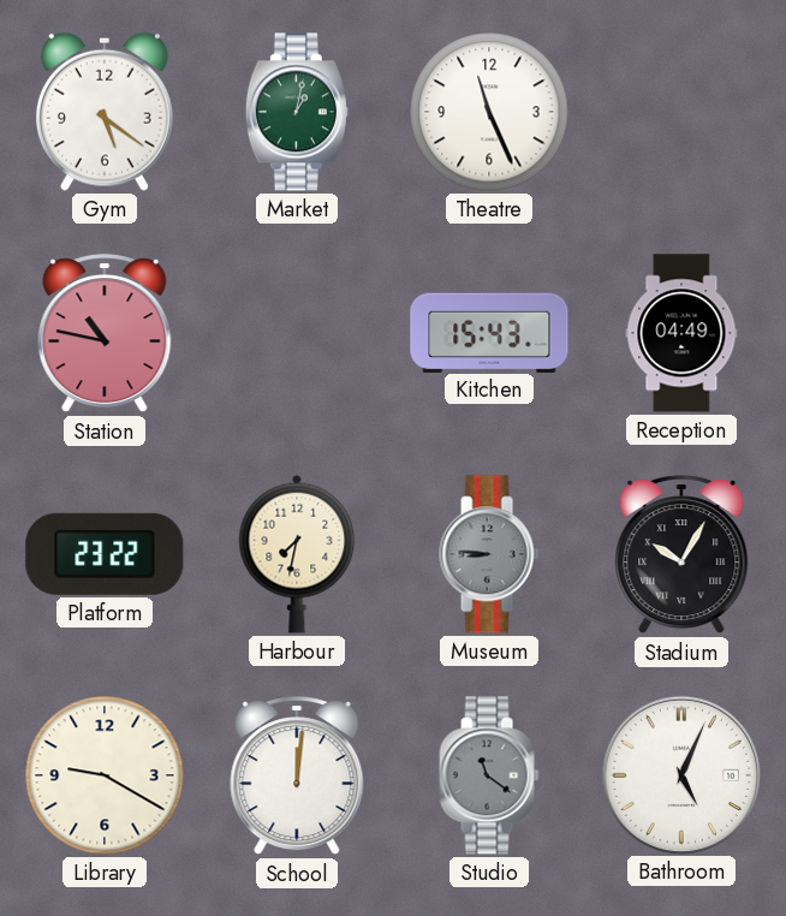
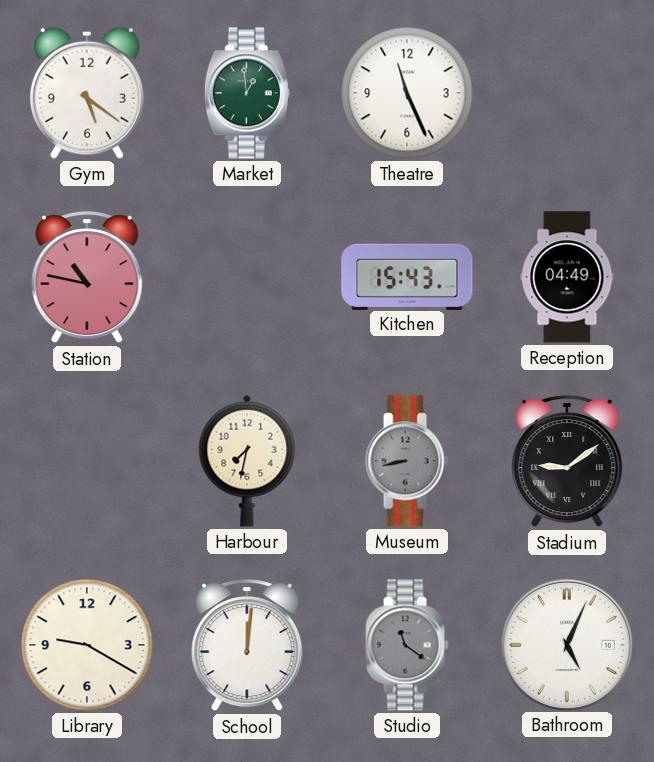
Market: 1:02 -> 12:59
Platform: 23:22 -> none
Museum: 8:46 -> 8:43
Stadium: 10:05 -> 9:09
